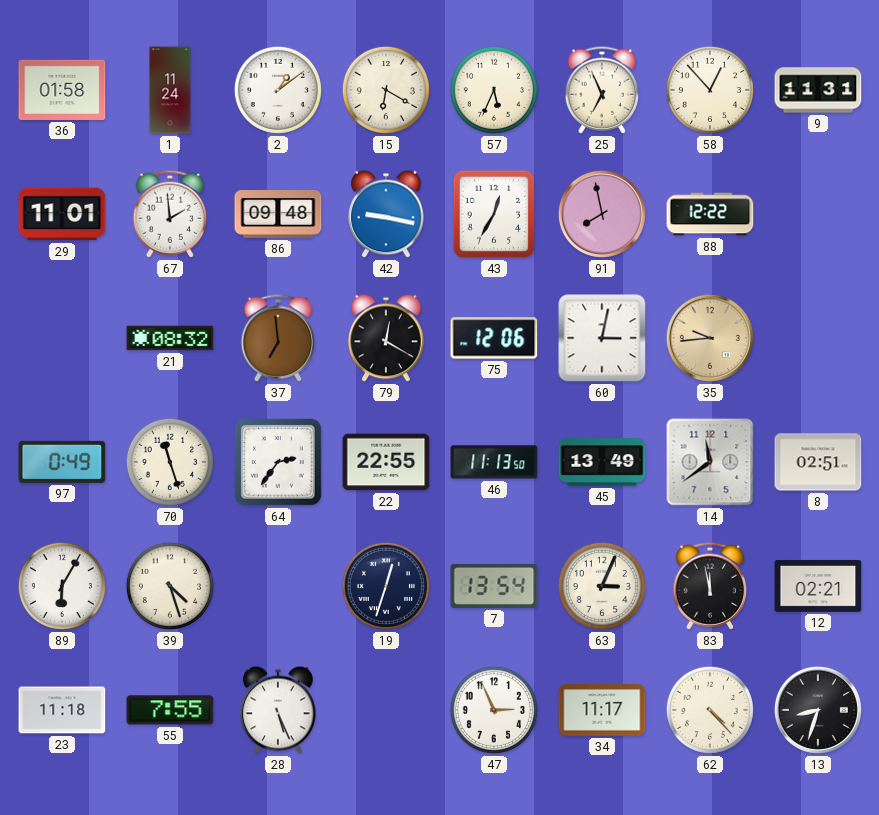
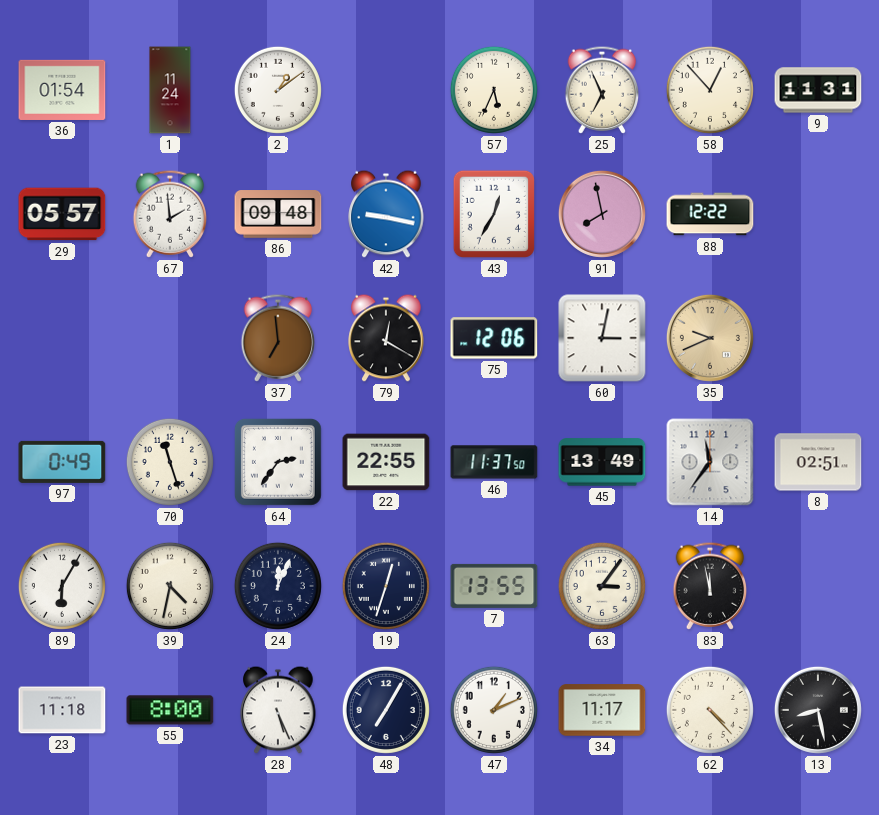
36: 01:58 -> 01:54
15: 6:20 -> none
29: 11:01 -> 05:57
21: 08:32 -> none
35: 9:44 -> 9:41
46: 11:13 -> 11:37
14: 11:39 -> 11:36
39: 4:27 -> 4:32
24: none -> 12:04
7: 13:54 -> 13:55
63: 3:04 -> 3:06
12: 02:21 -> none
55: 7:55 -> 8:00
48: none -> 7:05
47: 2:56 -> 1:11
13: 8:33 -> 8:28
